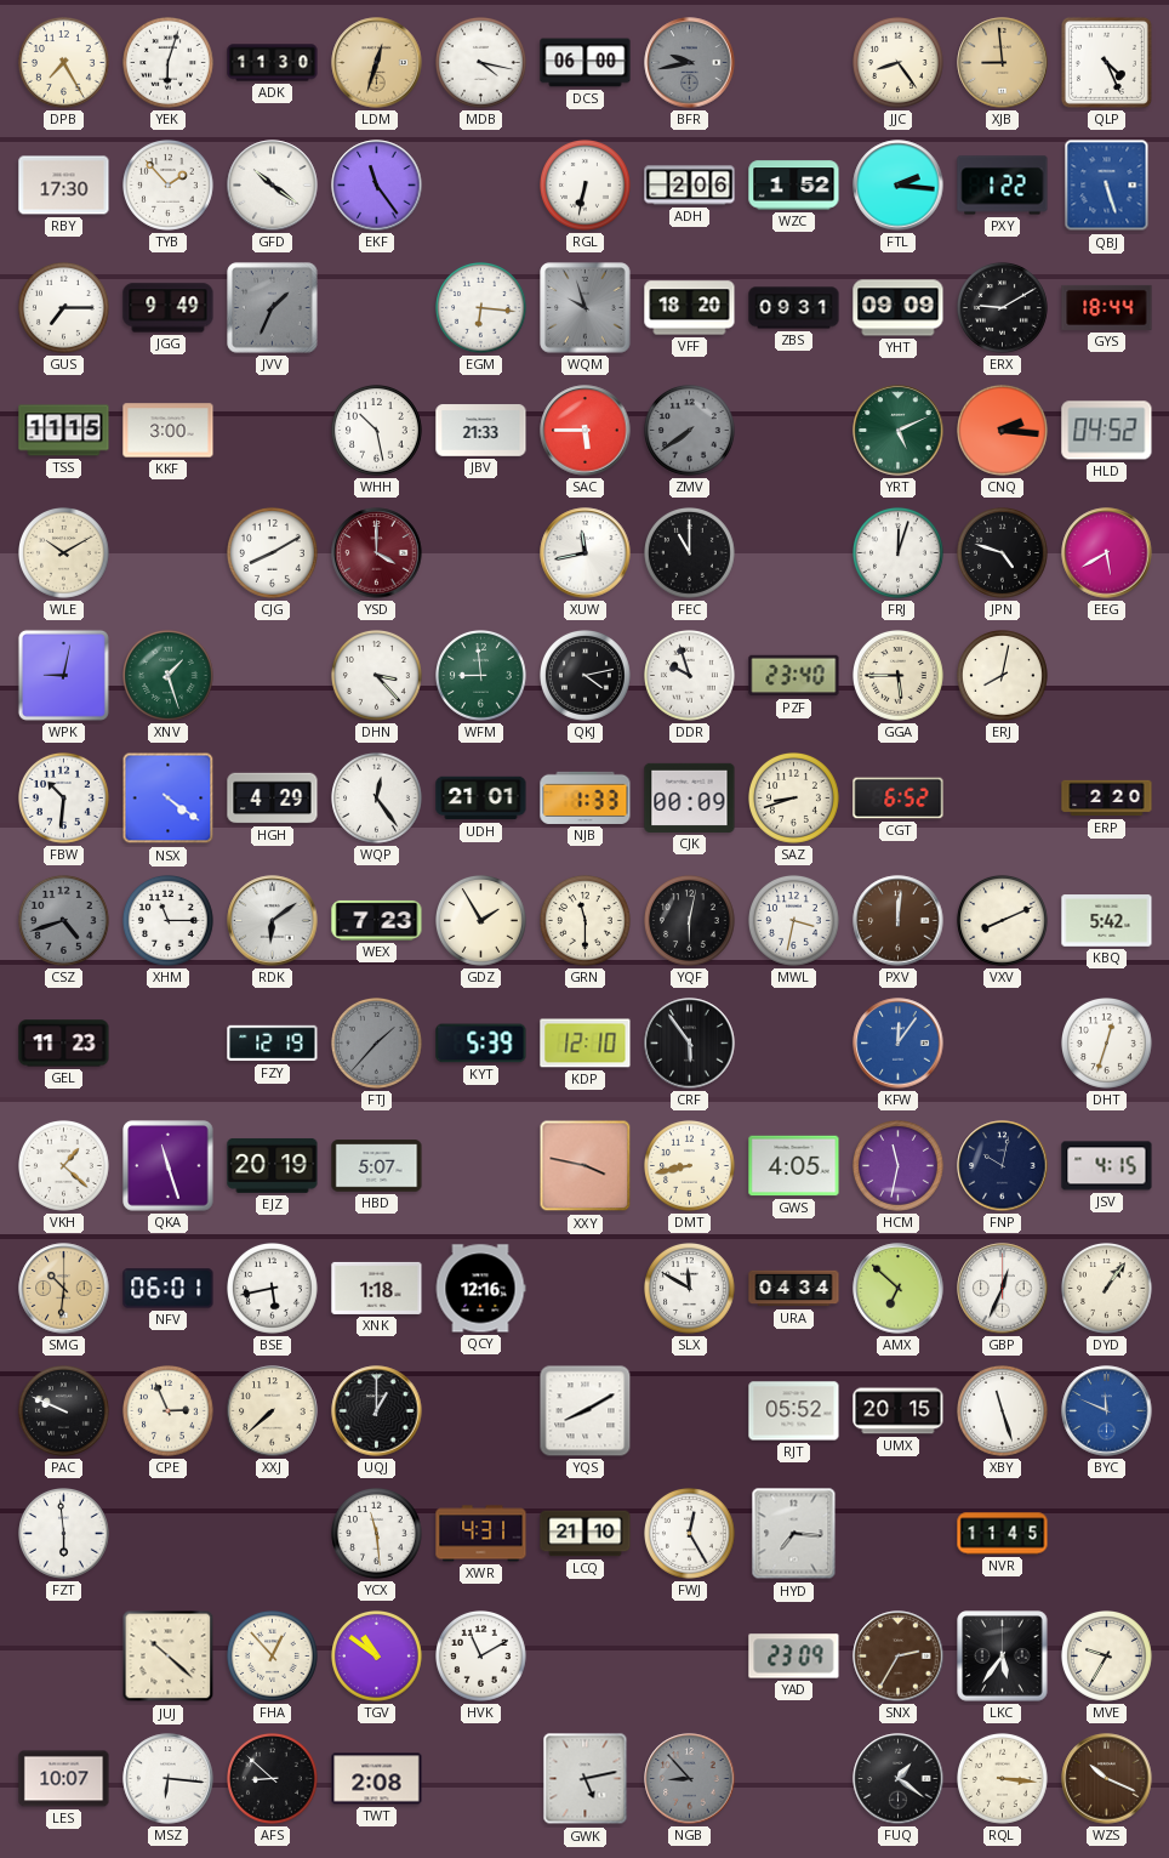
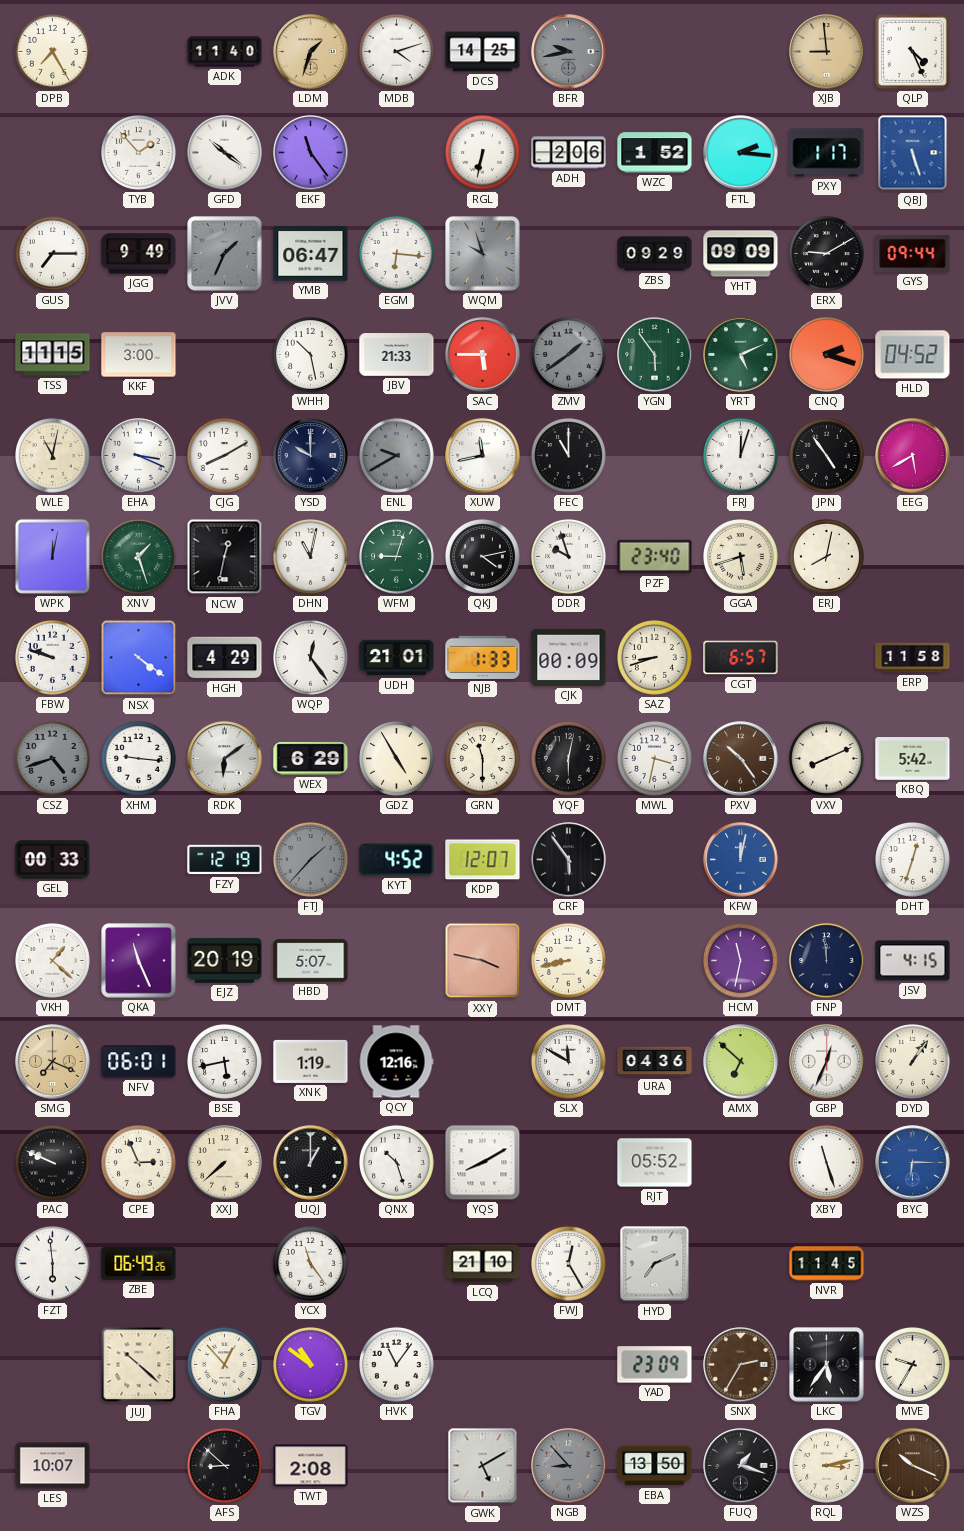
YEK: 6:03 -> none
ADK: 11:30 -> 11:40
LDM: 12:33 -> 1:33
MDB: 4:17 -> 4:12
DCS: 06:00 -> 14:25
JJC: 8:24 -> none
RBY: 17:30 -> none
PXY: 1:22 -> 1:17
YMB: none -> 06:47
VFF: 18:20 -> none
ZBS: 09:31 -> 09:29
GYS: 18:44 -> 09:44
ZMV: 7:39 -> 1:39
YGN: none -> 5:54
CNQ: 2:16 -> 2:18
WLE: 10:10 -> 11:02
EHA: none -> 3:19
YSD: 4:00 -> 10:00
YSD dial: burgundy -> navy
ENL: none -> 9:40
JPN: 4:48 -> 4:54
WPK: 9:02 -> 12:02
NCW: none -> 12:32
DHN: 3:23 -> 11:02
WFM: 8:59 -> 9:03
GGA: 5:45 -> 5:42
FBW: 10:31 -> 9:48
CGT: 6:52 -> 6:57
ERP: 2:20 -> 11:58
XHM: 11:15 -> 9:16
WEX: 7:23 -> 6:29
GDZ: 1:55 -> 4:55
PXV: 12:01 -> 10:24
GEL: 11:23 -> 00:33
KYT: 5:39 -> 4:52
KDP: 12:10 -> 12:07
KFW: 12:06 -> 12:02
QKA: 11:27 -> 11:26
GWS: 4:05 -> none
FNP: 10:02 -> 11:59
SMG: 10:31 -> 7:19
XNK: 1:18 -> 1:19
URA: 04:34 -> 04:36
QNX: none -> 10:27
UMX: 20:15 -> none
BYC: 11:49 -> 6:15
ZBE: none -> 06:49
YCX: 11:29 -> 11:24
XWR: 4:31 -> none
HYD: 7:16 -> 7:11
HVK: 11:10 -> 11:06
MSZ: 6:16 -> none
GWK: 5:13 -> 5:10
EBA: none -> 13:50
FUQ: 1:21 -> 1:18
RQL: 3:16 -> 3:13
